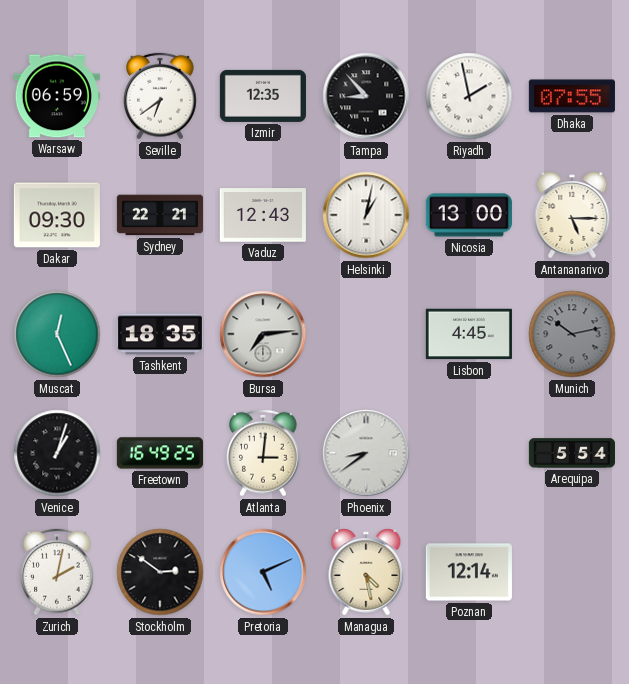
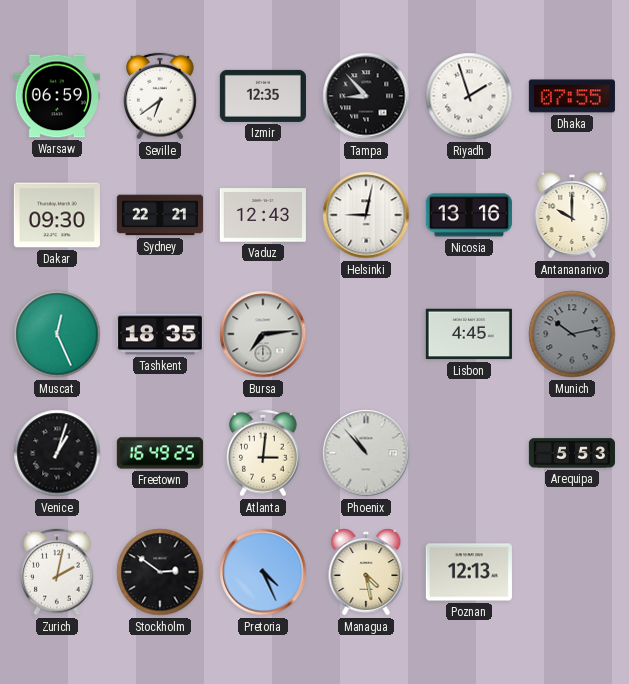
Riyadh: 1:58 -> 1:57
Helsinki: 1:02 -> 9:02
Nicosia: 13:00 -> 13:16
Antananarivo: 5:15 -> 10:00
Phoenix: 8:39 -> 10:53
Arequipa: 5:54 -> 5:53
Pretoria: 5:11 -> 4:26
Poznan: 12:14 -> 12:13
